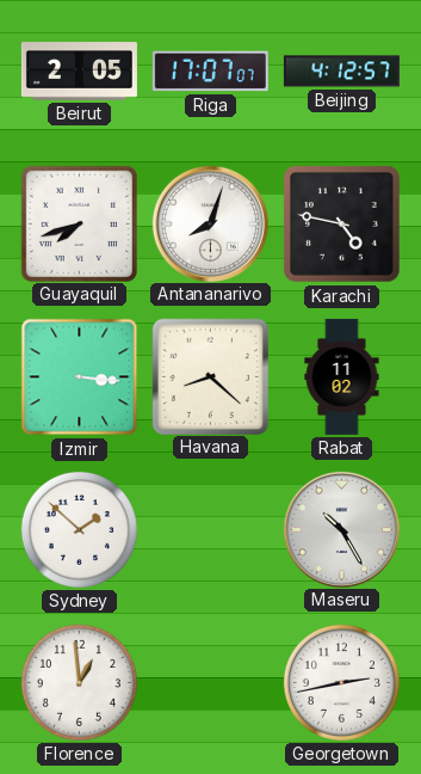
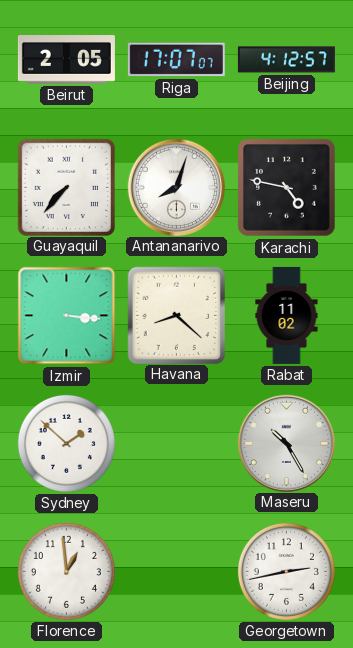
Guayaquil: 7:42 -> 7:37
